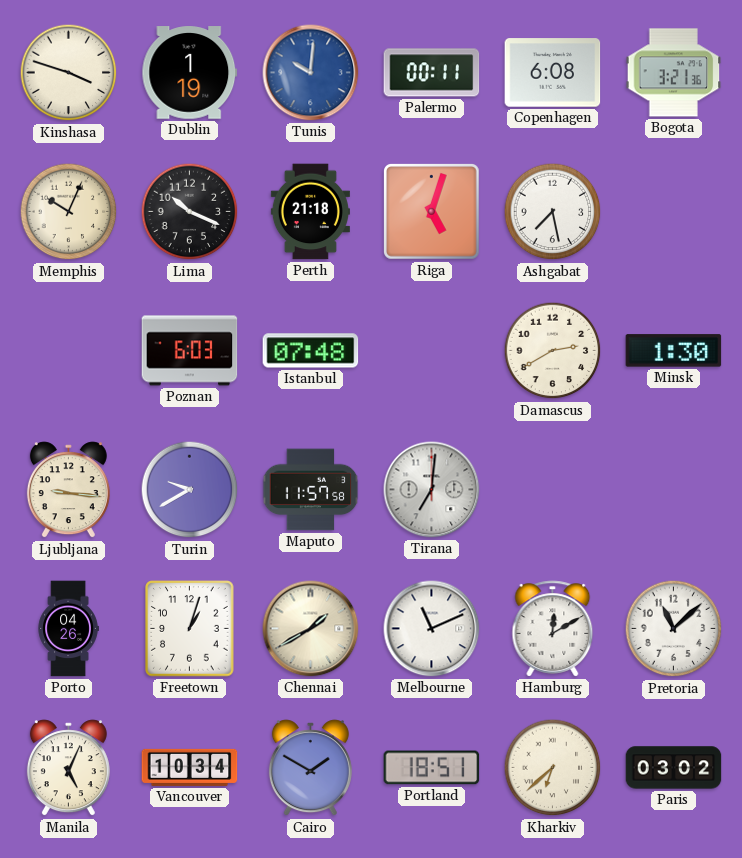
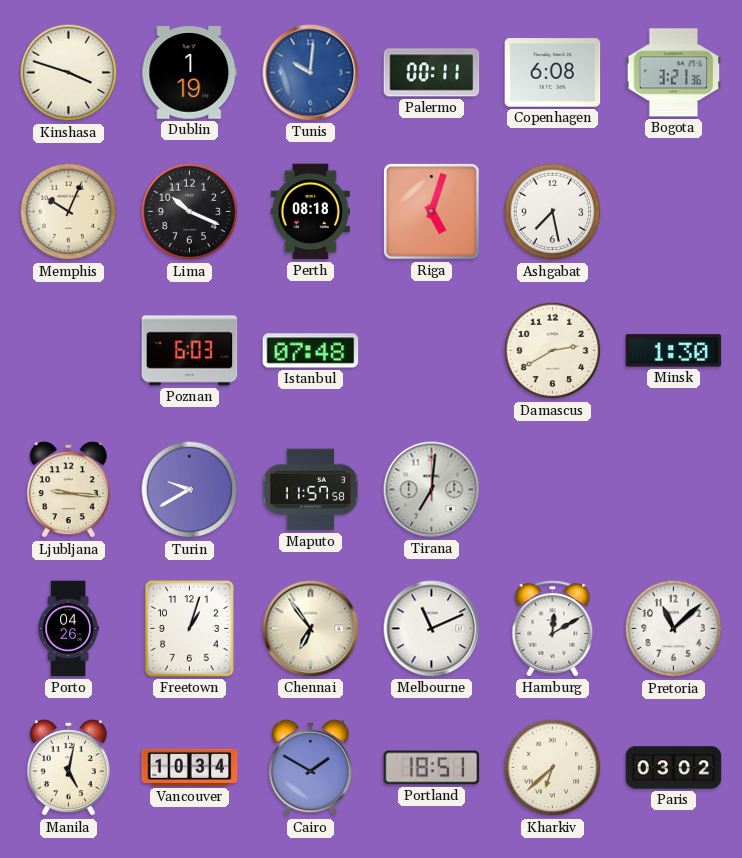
Perth: 21:18 -> 08:18
Chennai: 1:40 -> 6:54
Manila: 5:04 -> 5:02
